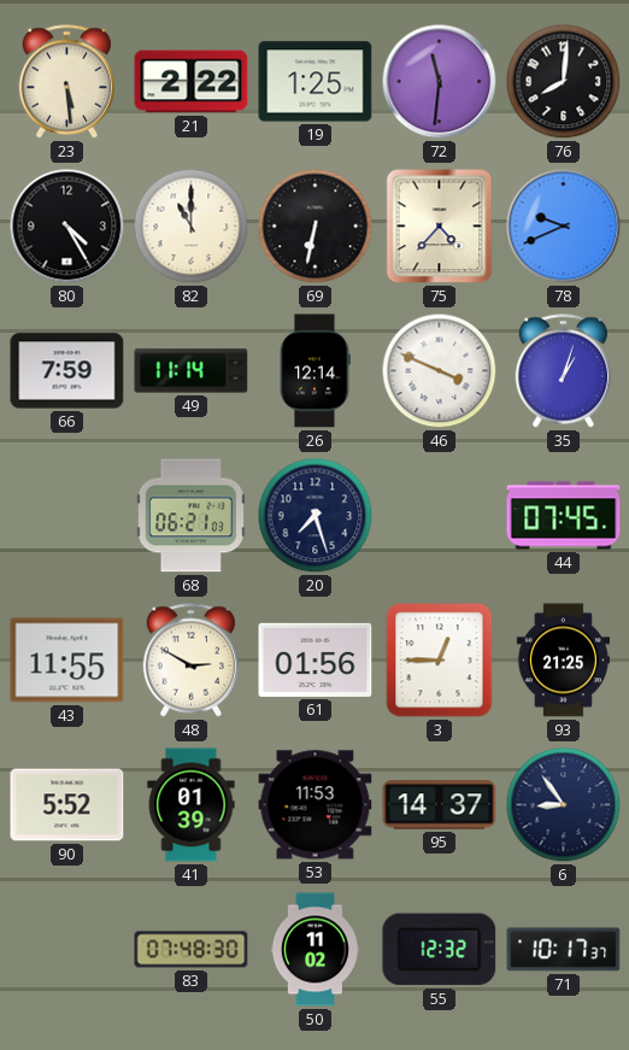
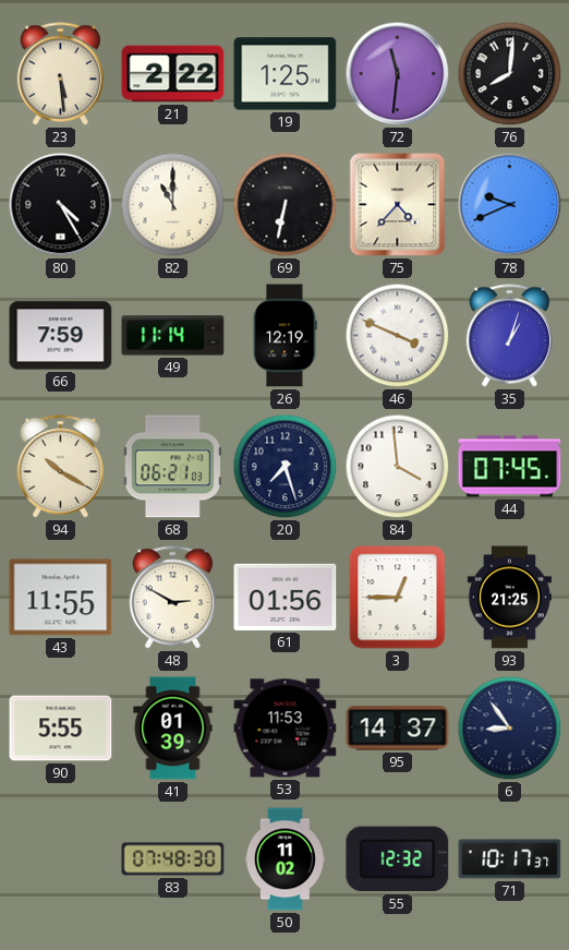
26: 12:14 -> 12:19
94: none -> 10:20
84: none -> 3:59
90: 5:52 -> 5:55
